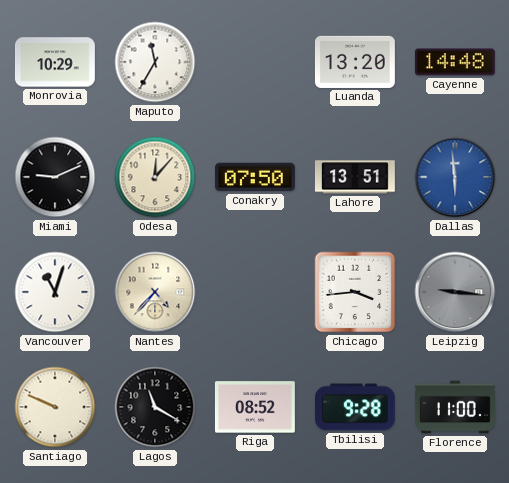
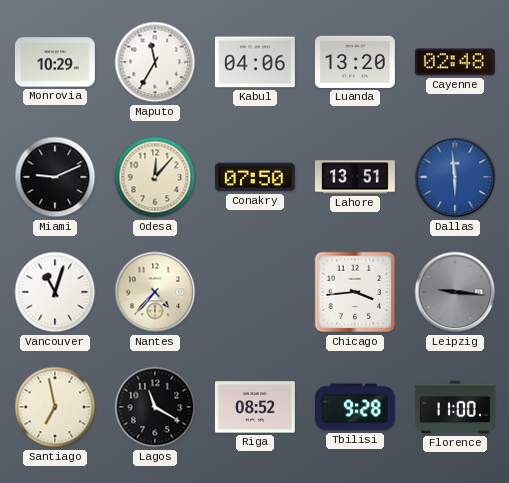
Kabul: none -> 04:06
Cayenne: 14:48 -> 02:48
Santiago: 9:49 -> 6:58
